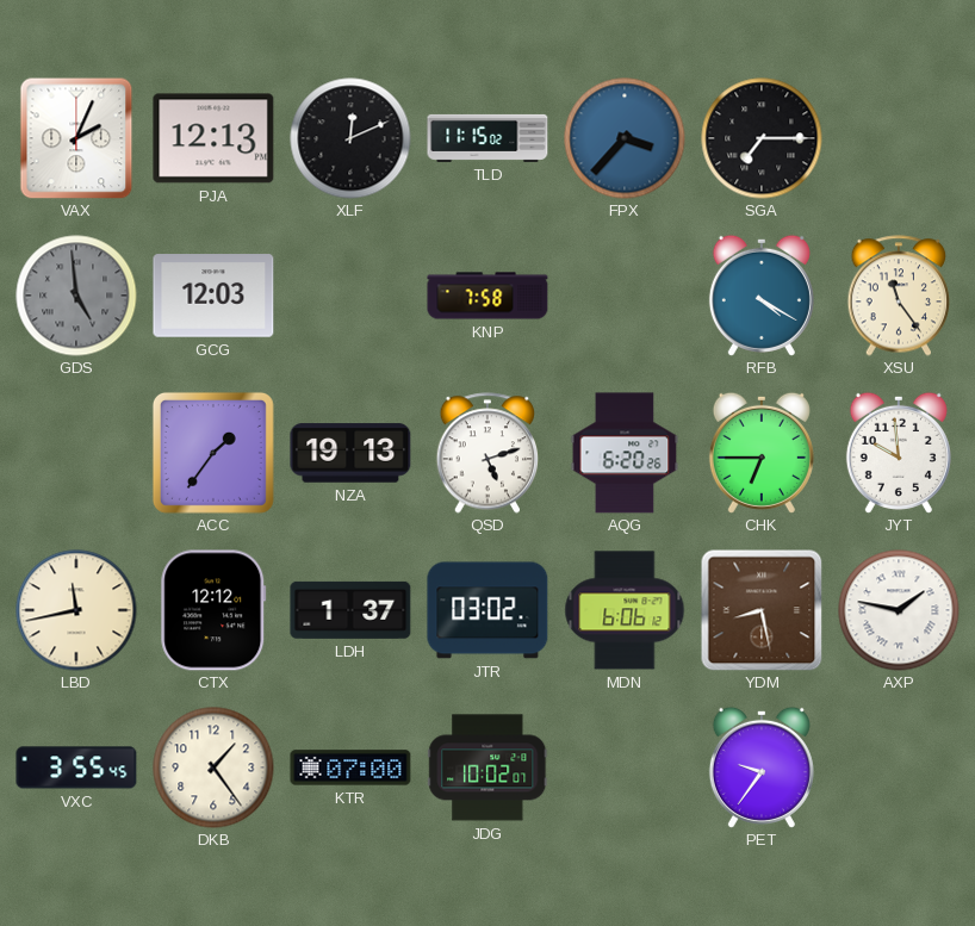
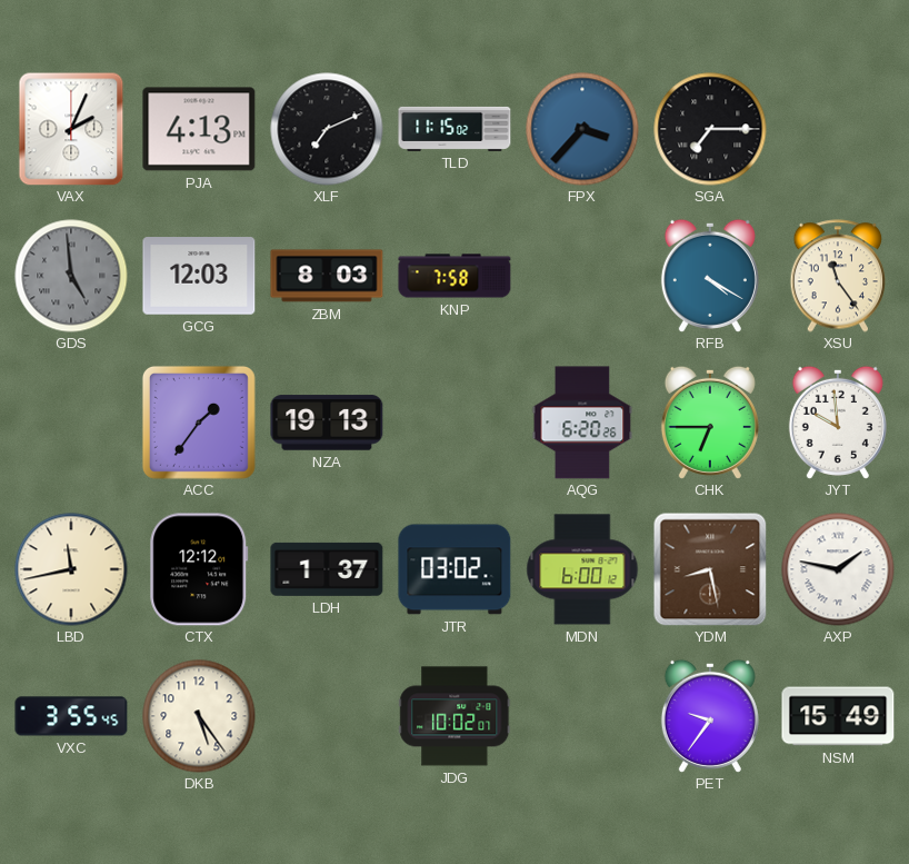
PJA: 12:13 -> 4:13
XLF: 12:11 -> 7:11
ZBM: none -> 8:03
QSD: 5:12 -> none
MDN: 6:06 -> 6:00
DKB: 1:24 -> 5:24
KTR: 07:00 -> none
NSM: none -> 15:49
